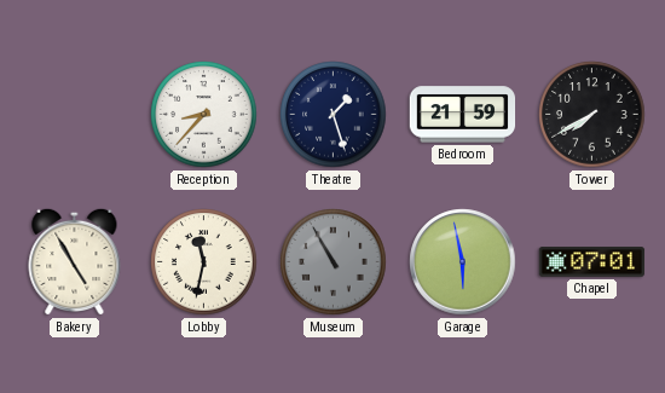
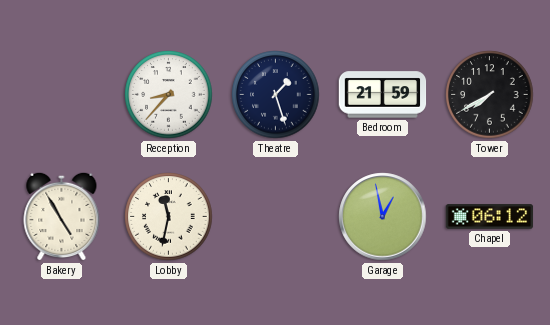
Museum: 10:55 -> none
Garage: 5:58 -> 12:58
Chapel: 07:01 -> 06:12
